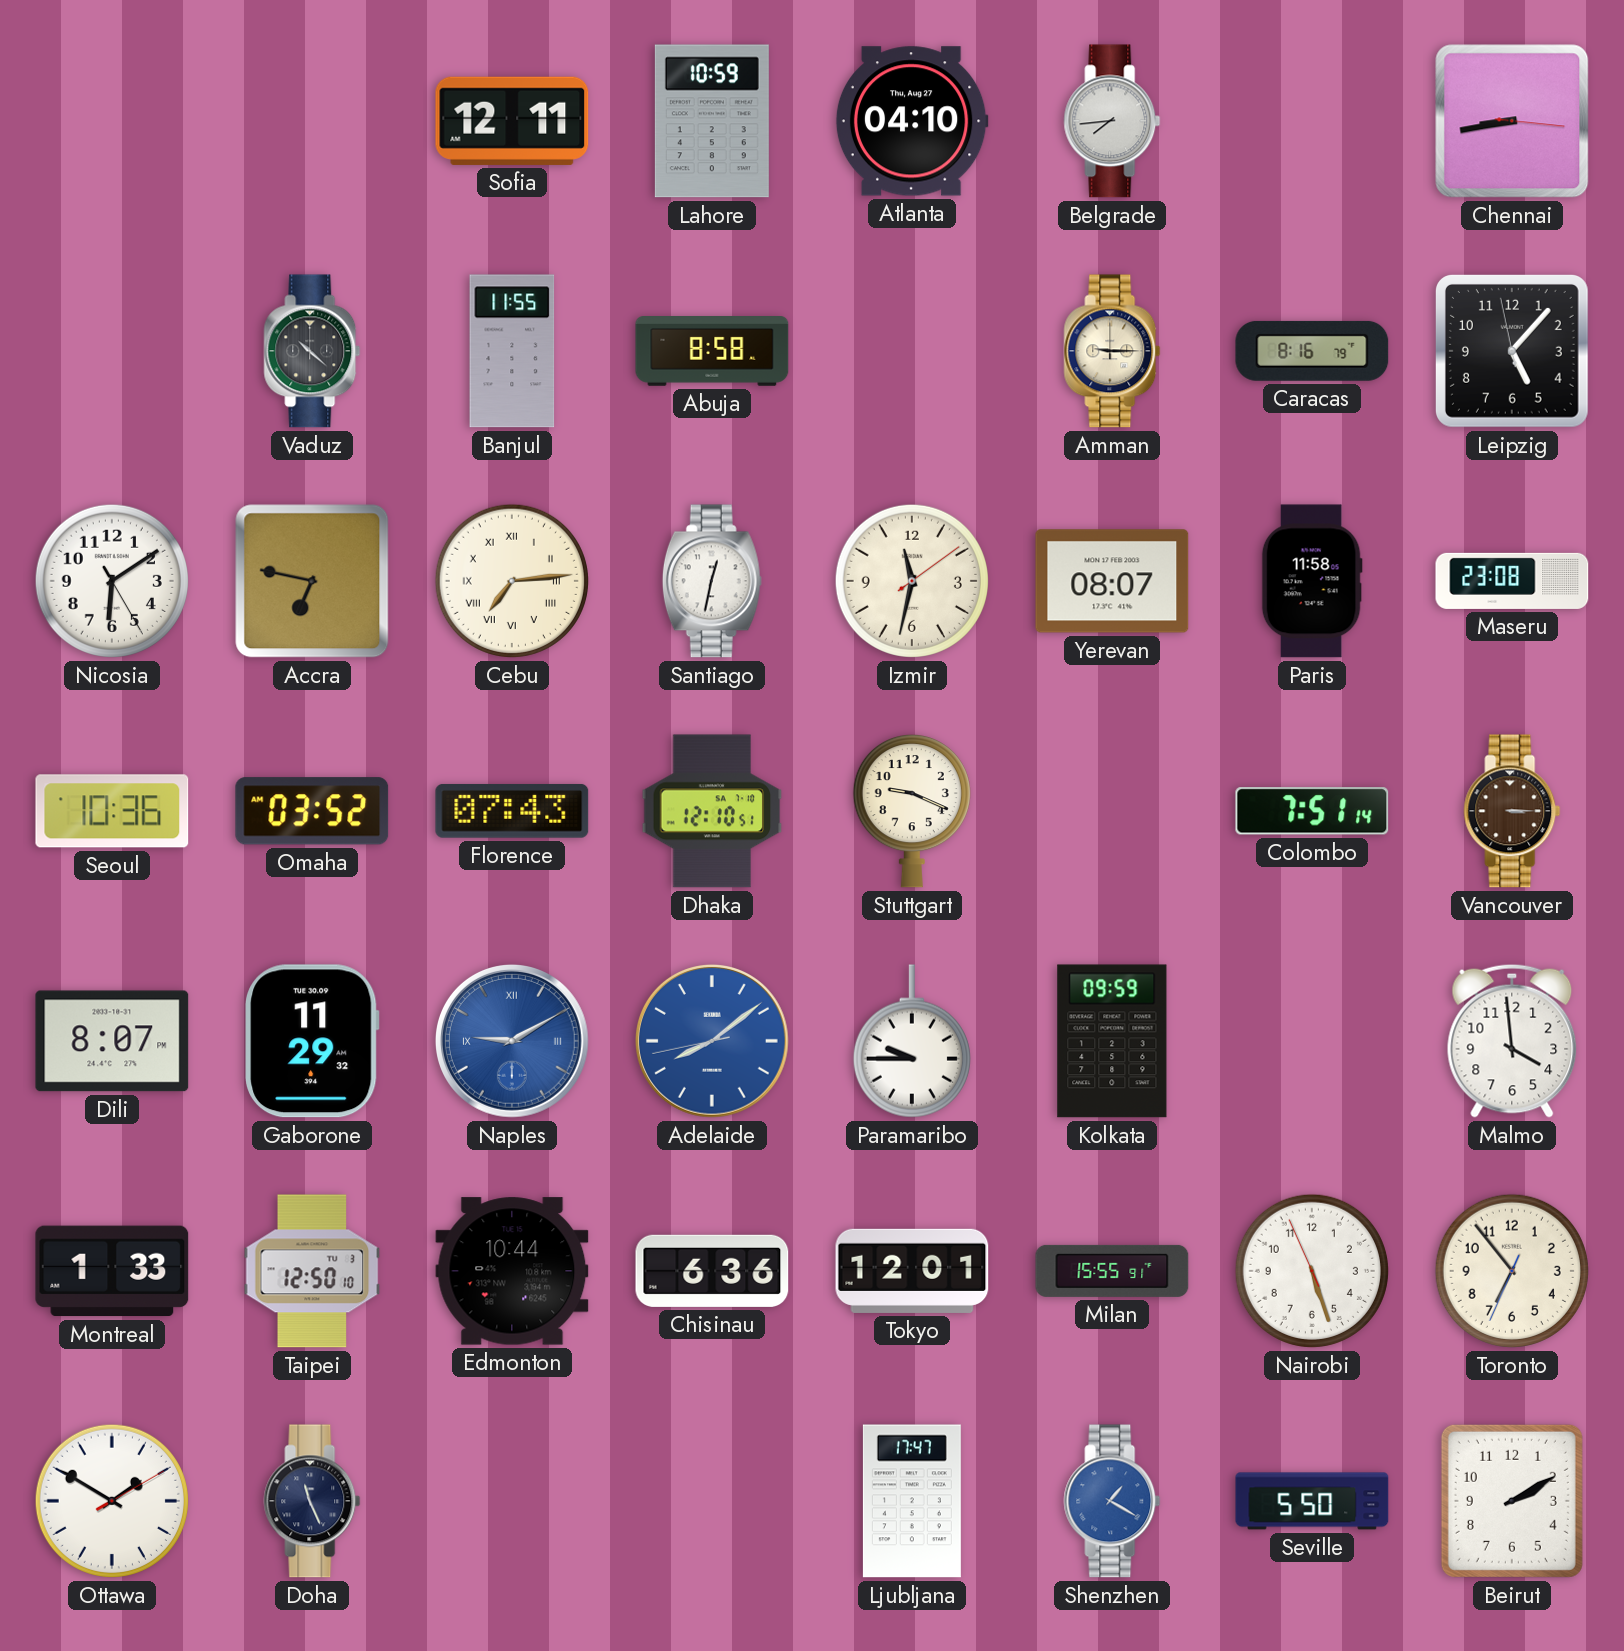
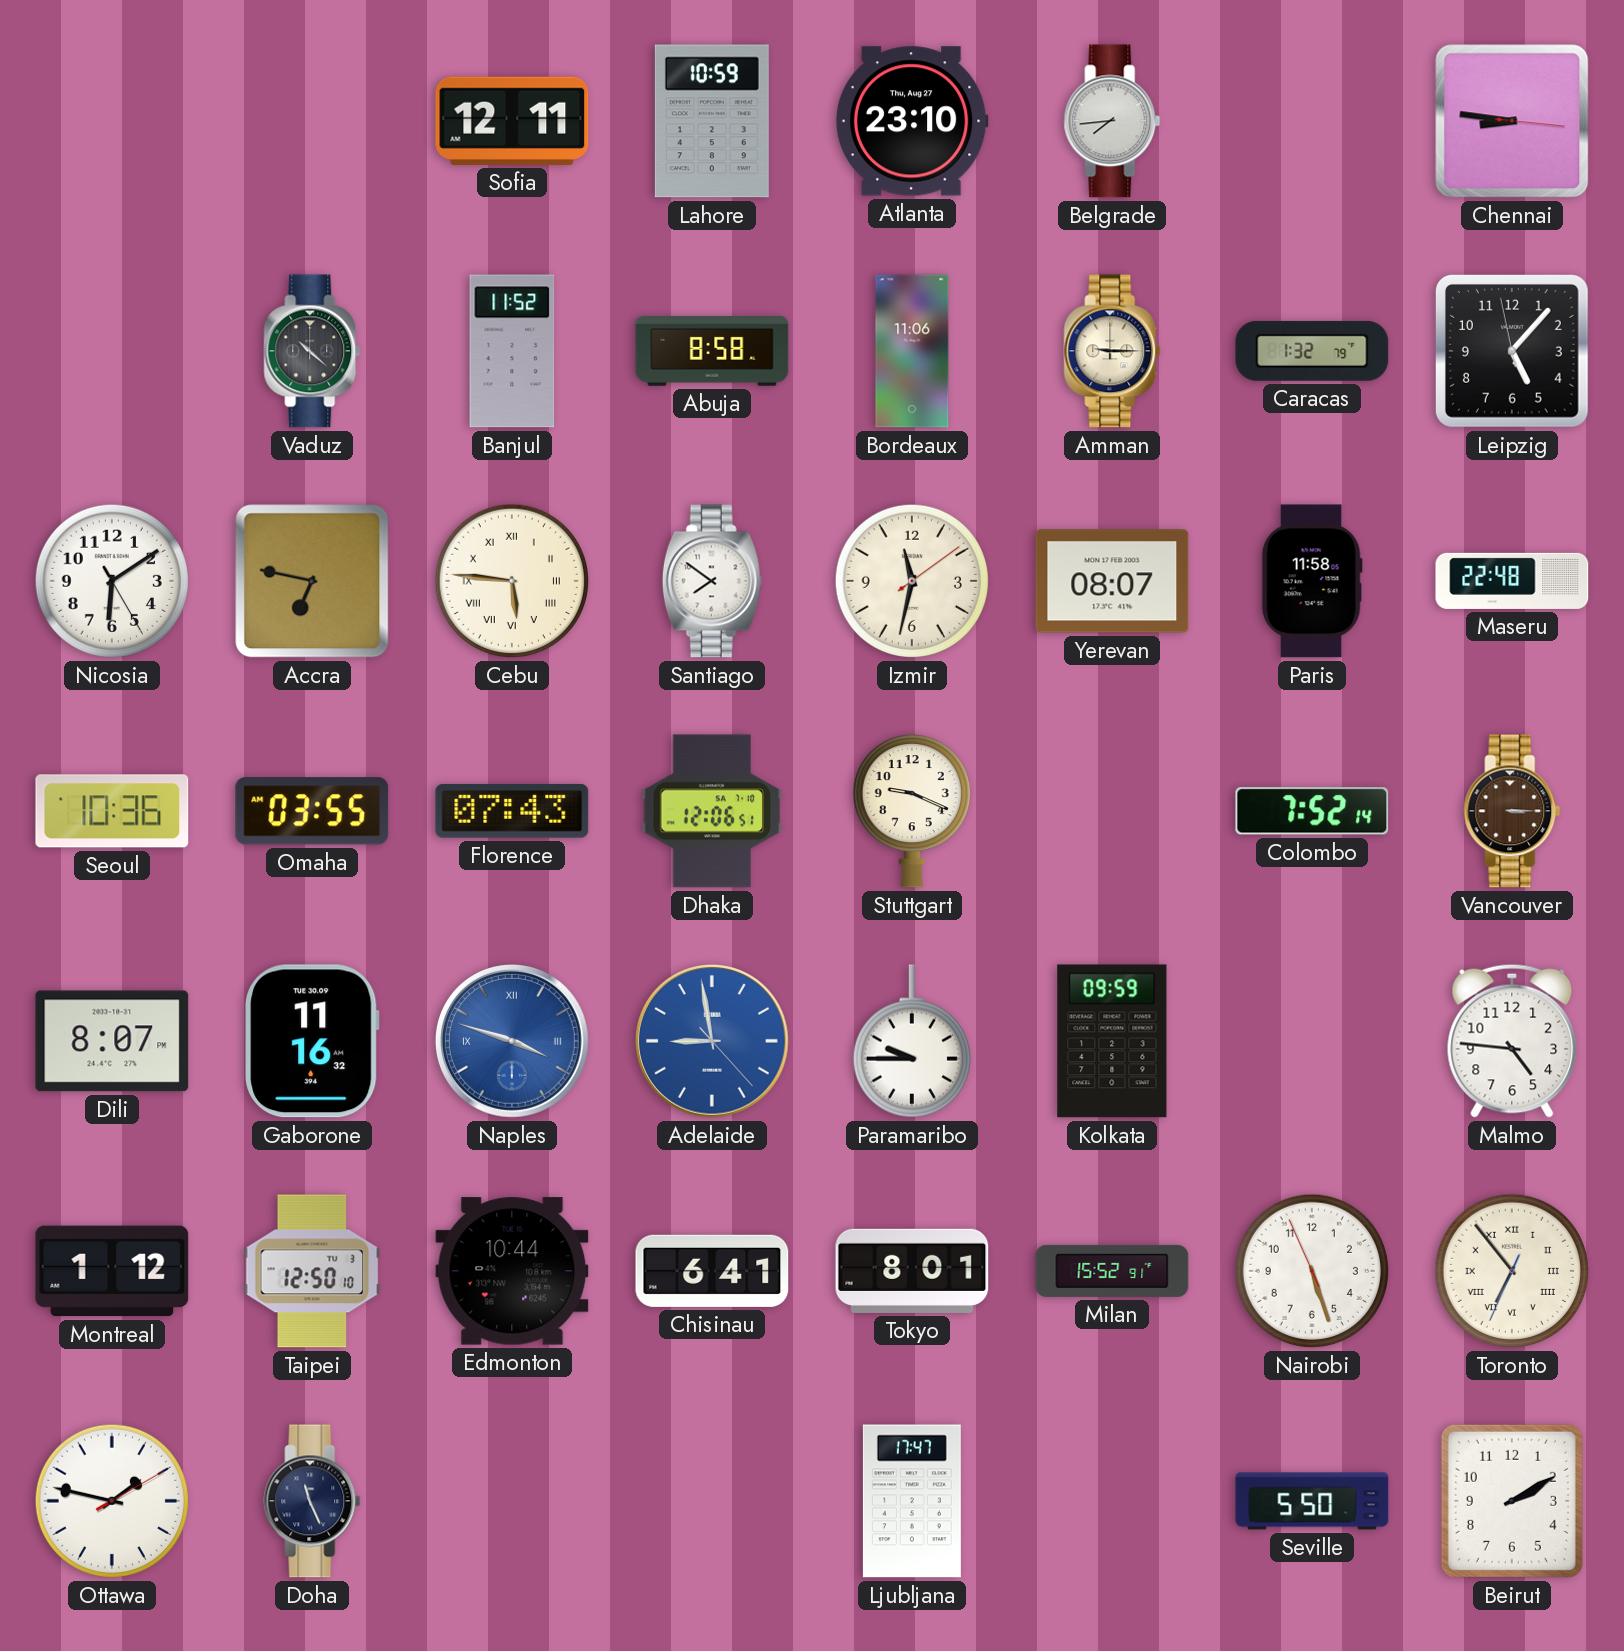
Atlanta: 04:10 -> 23:10
Chennai: 8:43 -> 8:46
Banjul: 11:55 -> 11:52
Bordeaux: none -> 11:06
Caracas: 8:16 -> 1:32
Cebu: 7:14 -> 5:46
Santiago: 12:32 -> 7:51
Maseru: 23:08 -> 22:48
Omaha: 03:52 -> 03:55
Dhaka: 12:10 -> 12:06
Colombo: 7:51 -> 7:52
Gaborone: 11:29 -> 11:16
Naples: 9:10 -> 3:48
Adelaide: 8:08 -> 8:58
Malmo: 3:59 -> 4:46
Montreal: 1:33 -> 1:12
Chisinau: 6:36 -> 6:41
Tokyo: 12:01 -> 8:01
Milan: 15:55 -> 15:52
Toronto numerals: Arabic -> Roman
Ottawa: 1:50 -> 1:47
Shenzhen: 1:20 -> none
